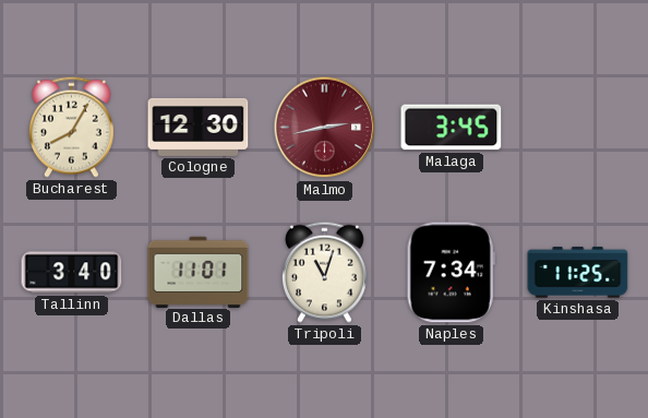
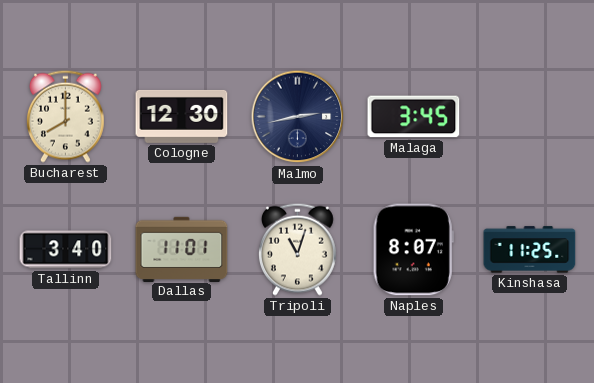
Bucharest: 8:05 -> 8:00
Malmo dial: burgundy -> navy
Naples: 7:34 -> 8:07
